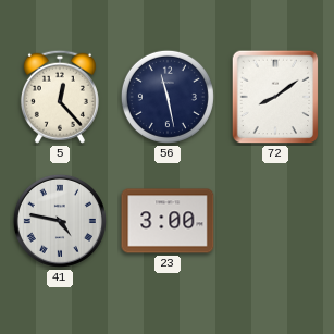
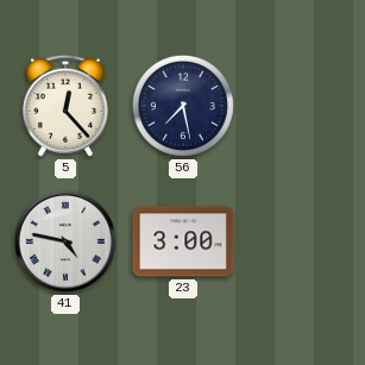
56: 11:28 -> 7:28
72: 8:09 -> none
